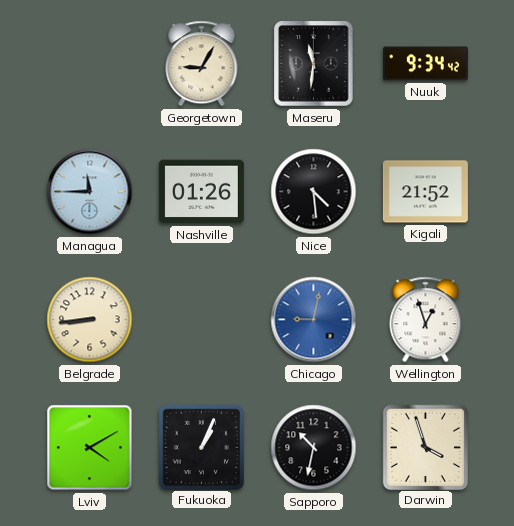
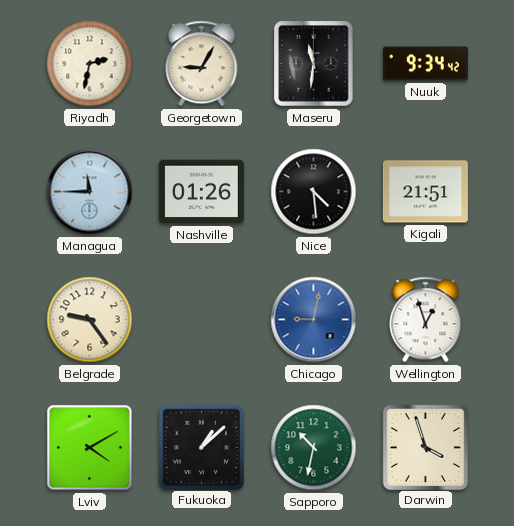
Riyadh: none -> 2:32
Kigali: 21:52 -> 21:51
Belgrade: 8:44 -> 9:24
Fukuoka: 1:04 -> 1:08
Sapporo dial: black -> green
